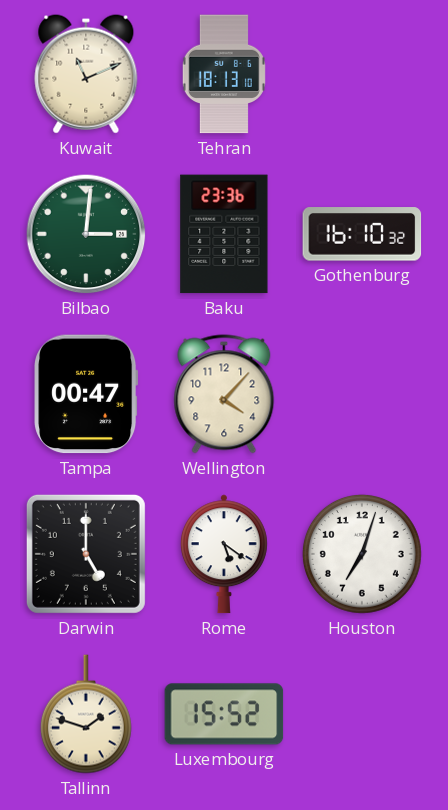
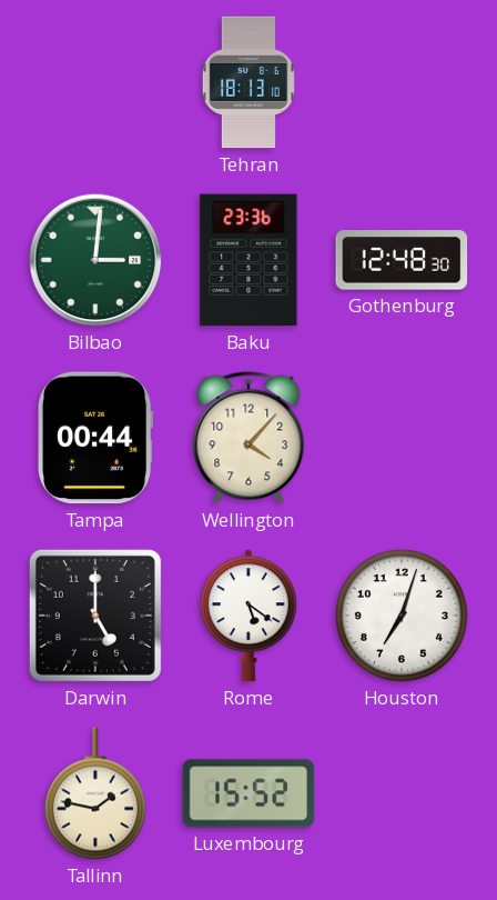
Kuwait: 11:11 -> none
Gothenburg: 16:10 -> 12:48
Tampa: 00:47 -> 00:44
Tallinn: 1:48 -> 1:47
